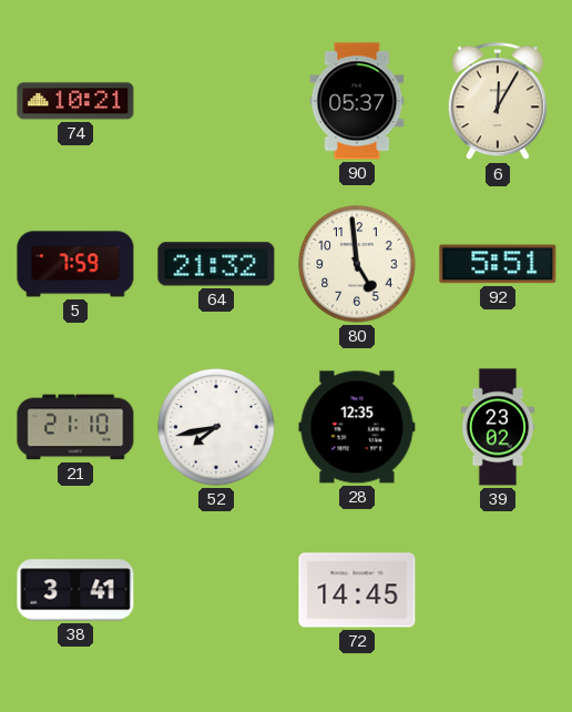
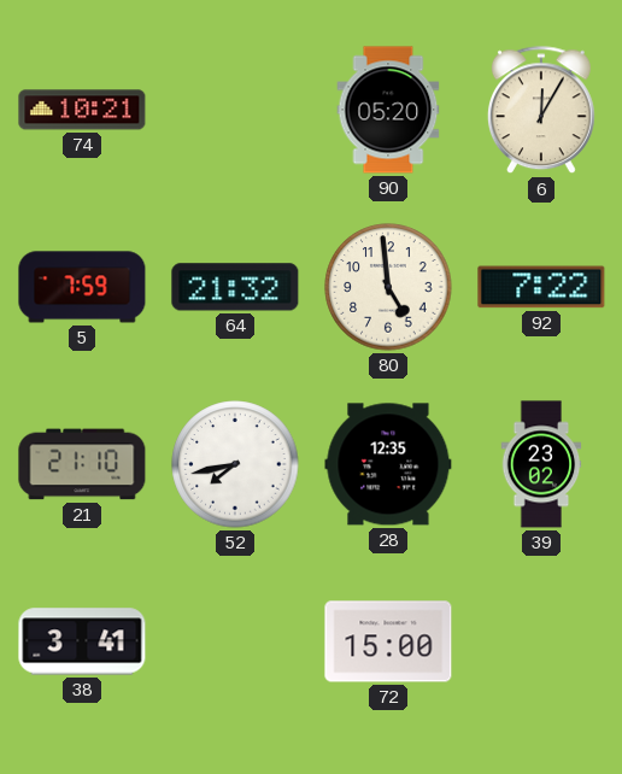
90: 05:37 -> 05:20
92: 5:51 -> 7:22
72: 14:45 -> 15:00
